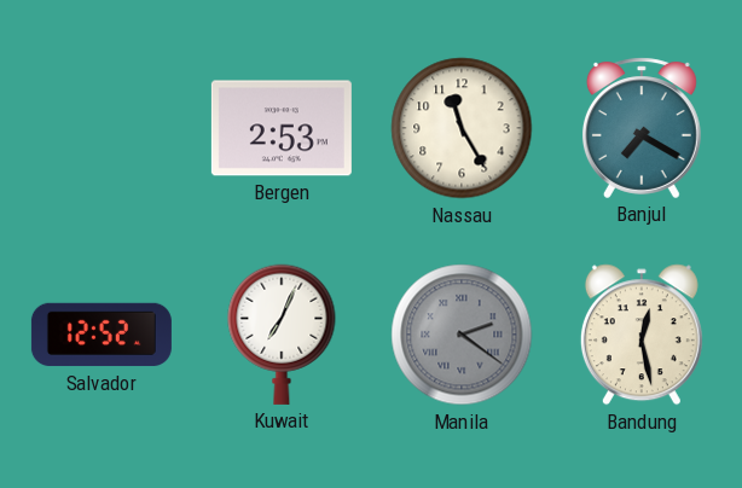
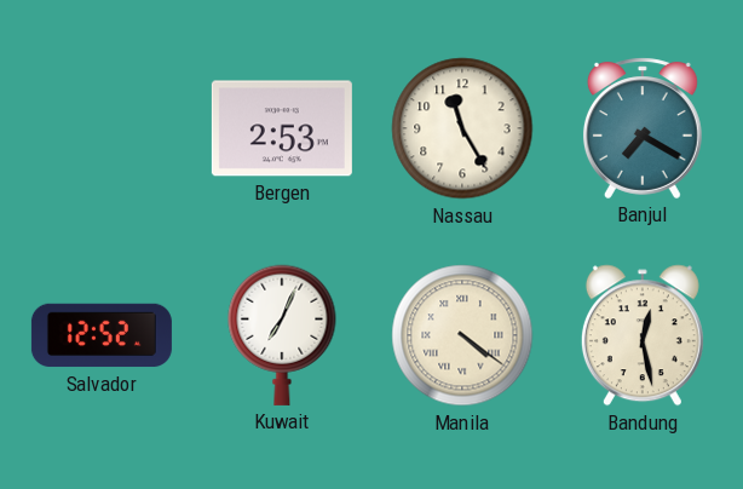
Manila: 2:21 -> 4:21
Manila dial: grey -> cream
